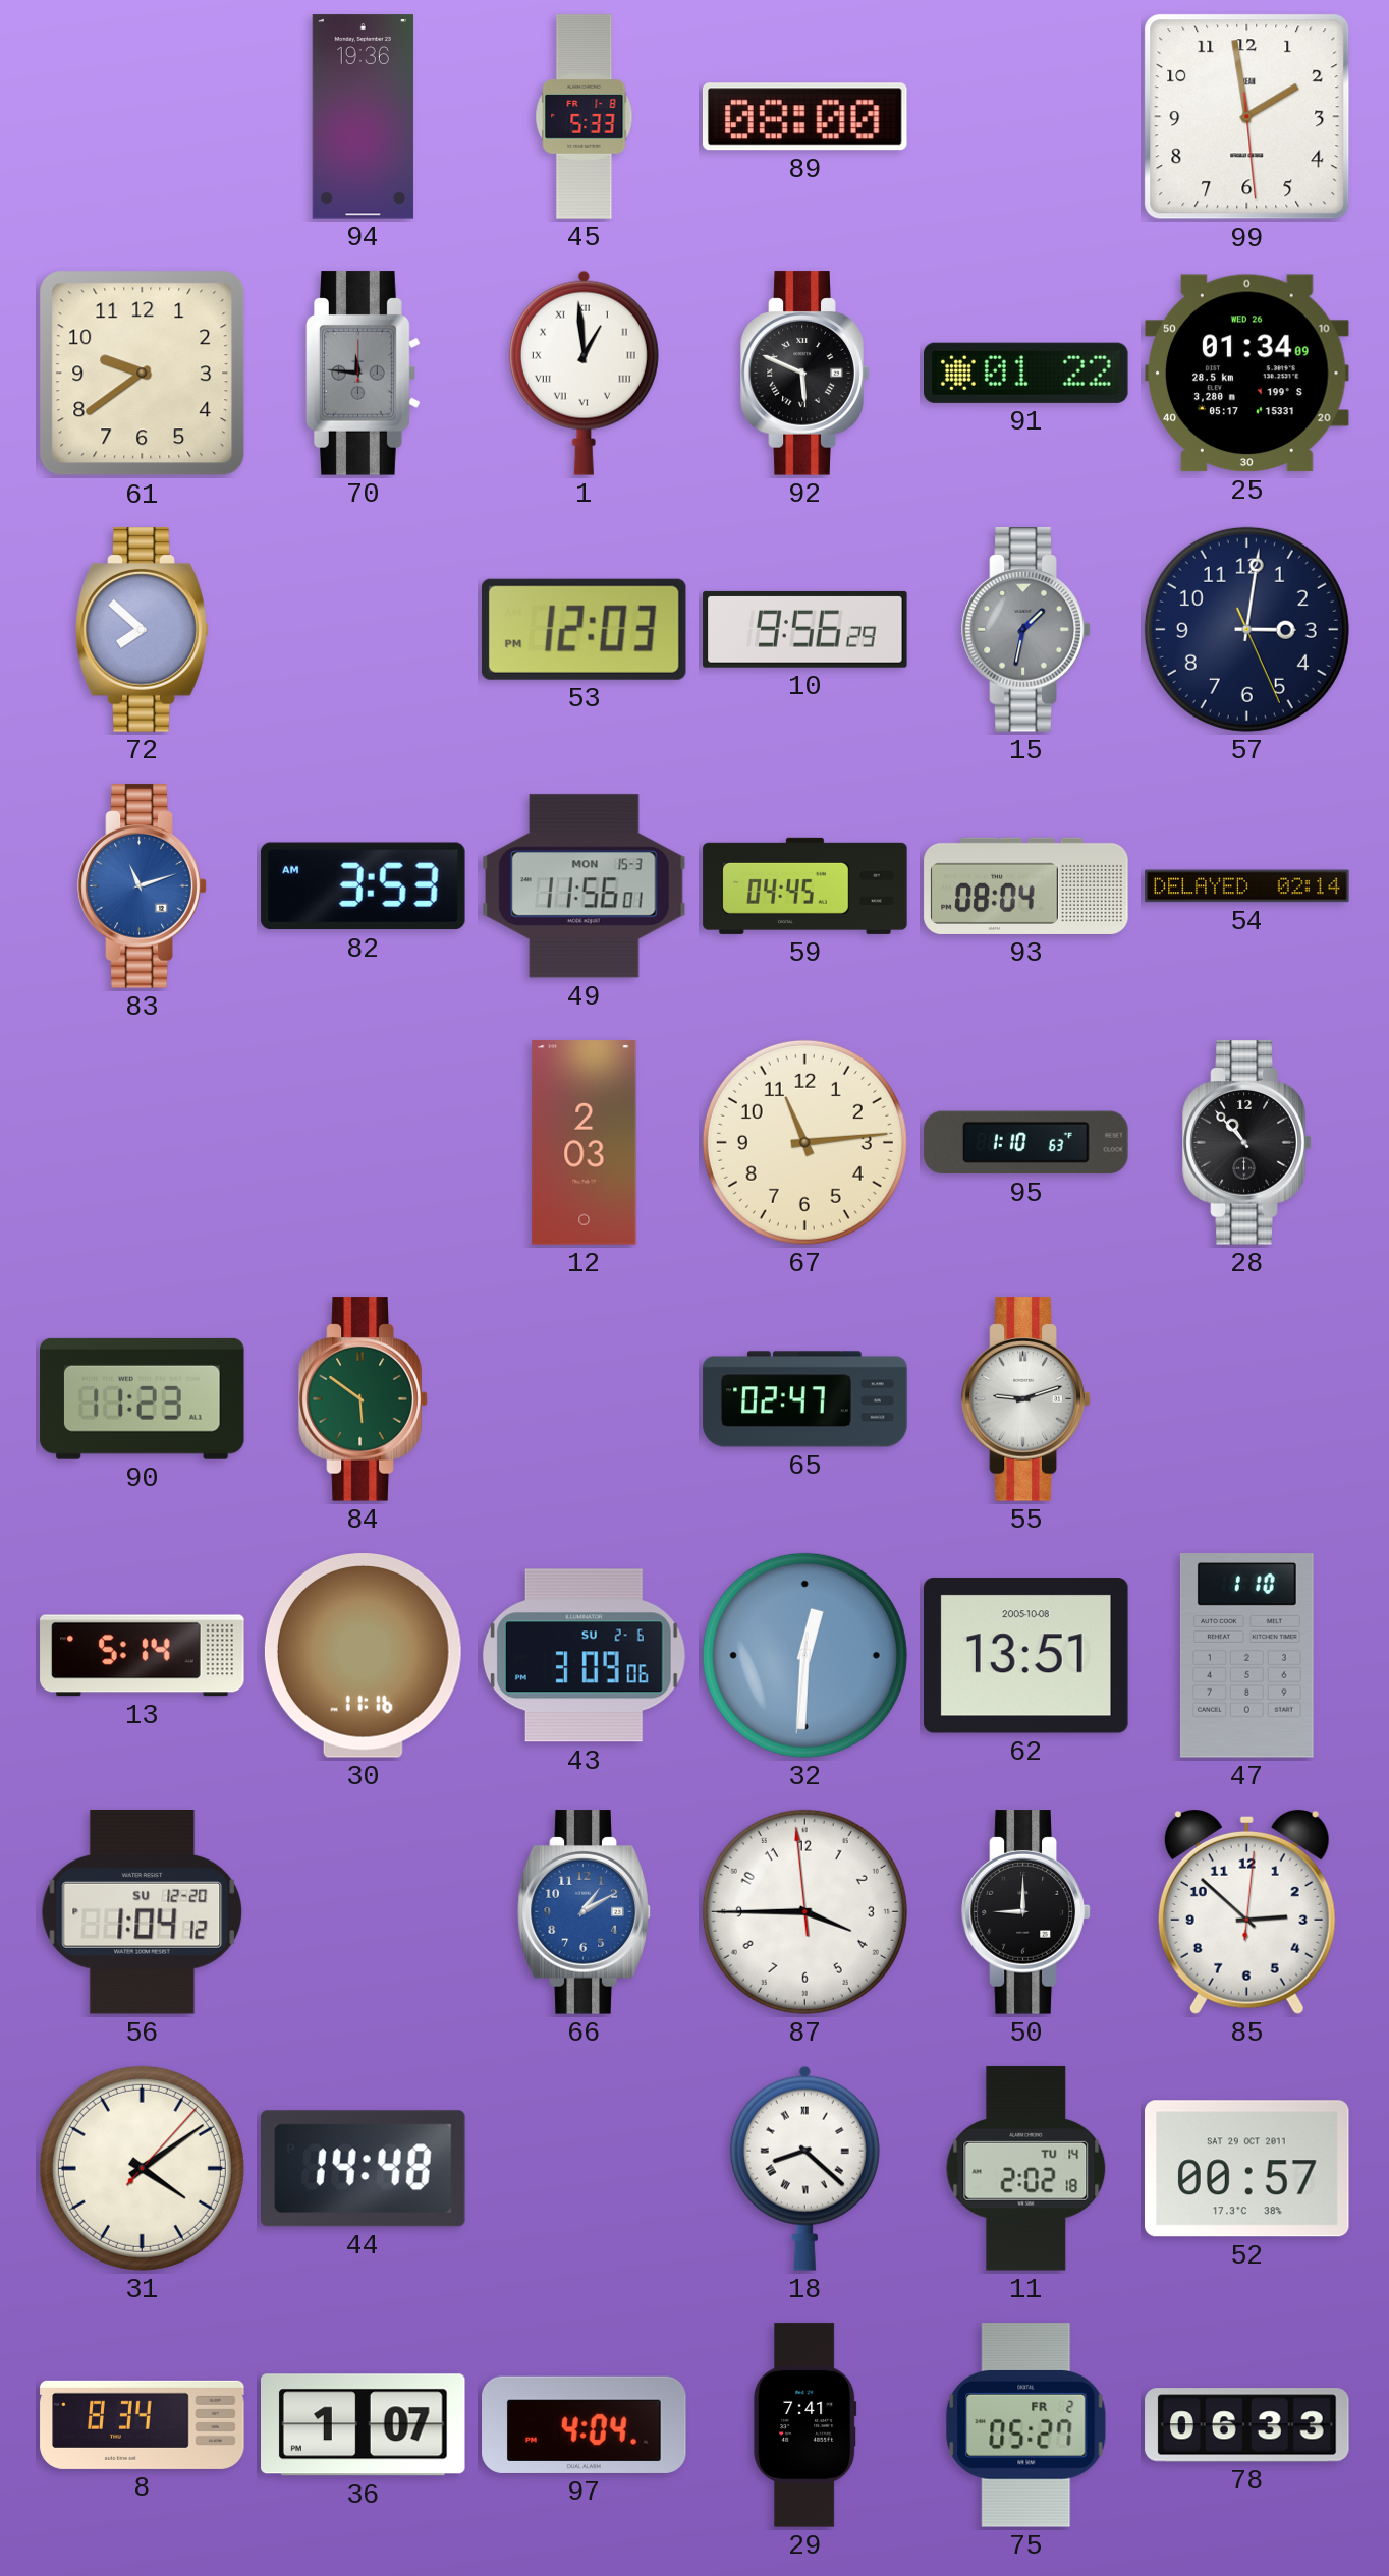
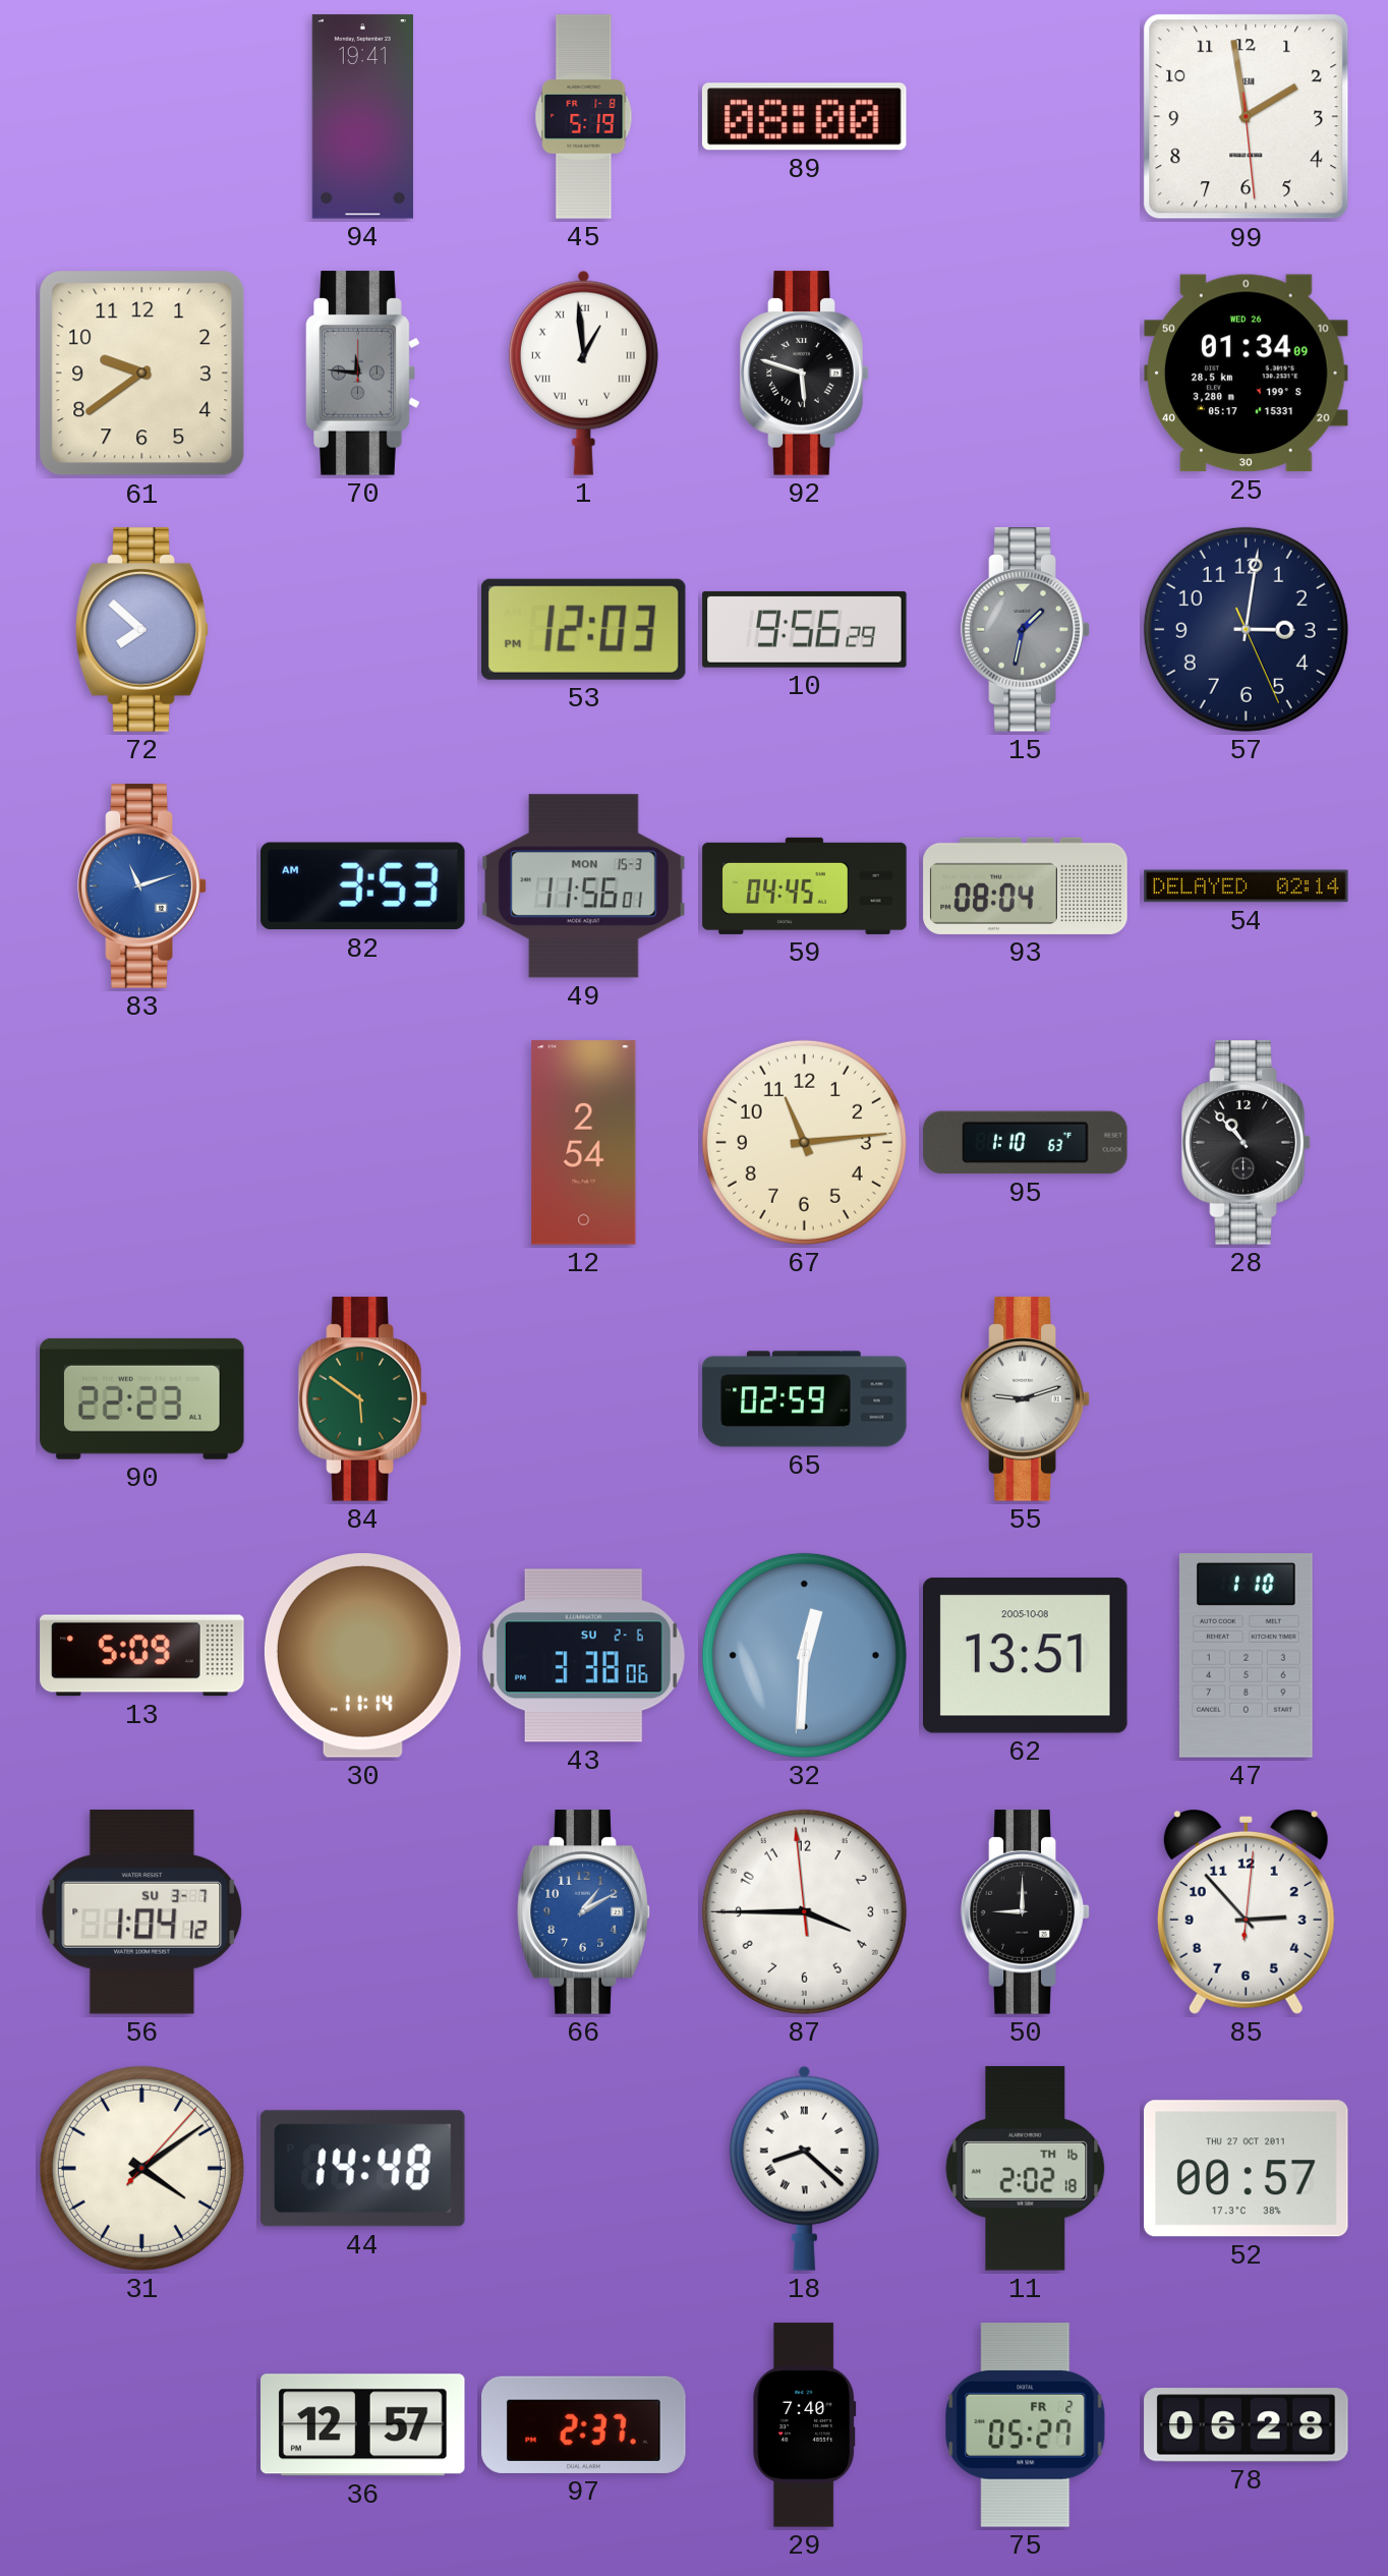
94: 19:36 -> 19:41
45: 5:33 -> 5:19
92: 5:49 -> 5:48
91: 01:22 -> none
12: 2:03 -> 2:54
90: 11:23 -> 22:23
65: 02:47 -> 02:59
13: 5:14 -> 5:09
30: 11:16 -> 11:14
43: 3:09 -> 3:38
56 date: SU 12-20 -> SU 3-7
85: 2:52 -> 2:53
11 date: TU 14 -> TH 16
52 date: SAT 29 OCT 2011 -> THU 27 OCT 2011
8: 8:34 -> none
36: 1:07 -> 12:57
97: 4:04 -> 2:37
29: 7:41 -> 7:40
78: 06:33 -> 06:28
